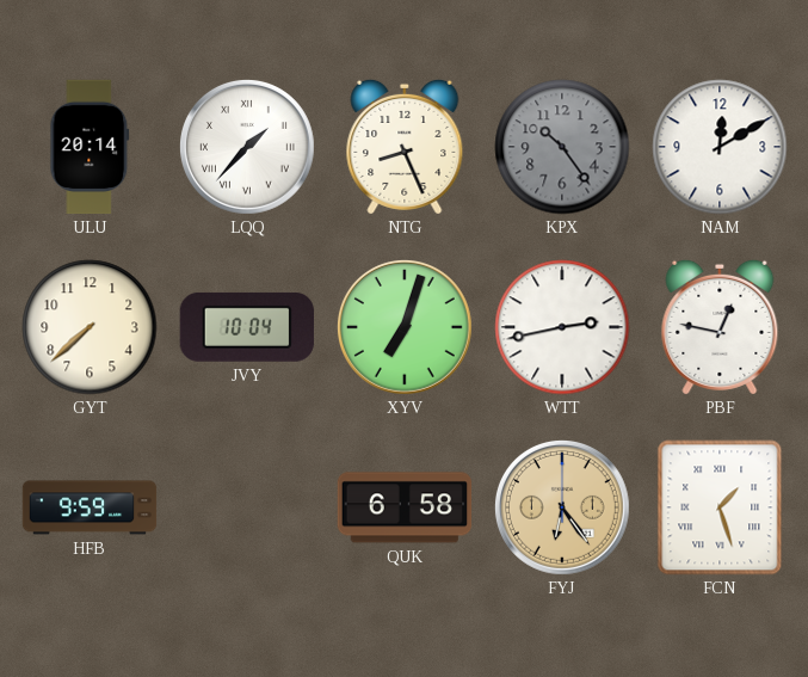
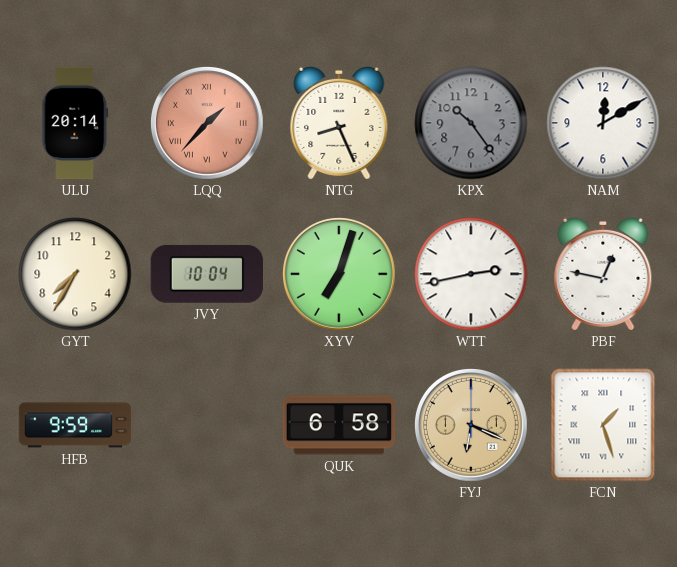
LQQ dial: white -> salmon
GYT: 7:38 -> 7:35
FYJ: 6:24 -> 6:19
